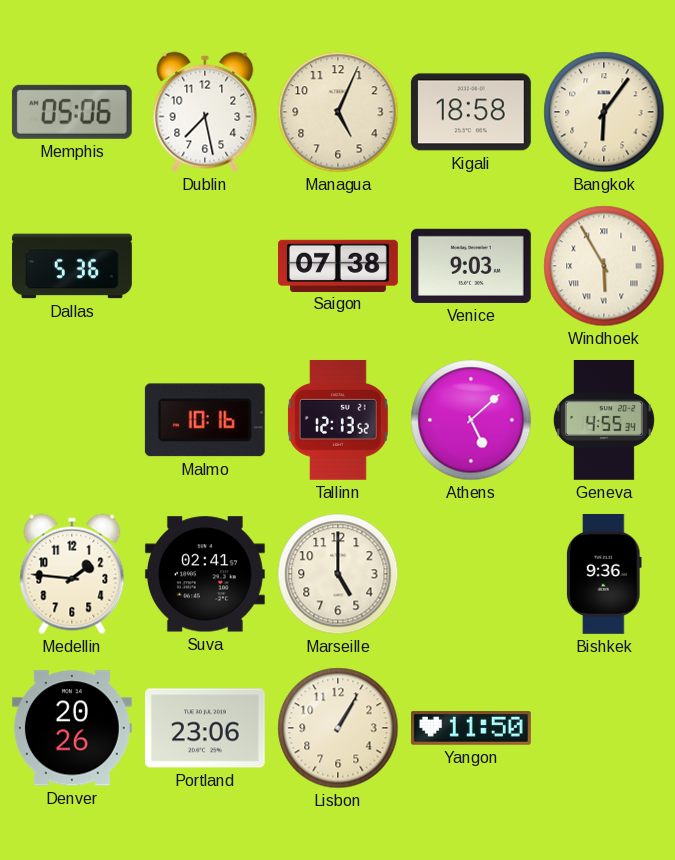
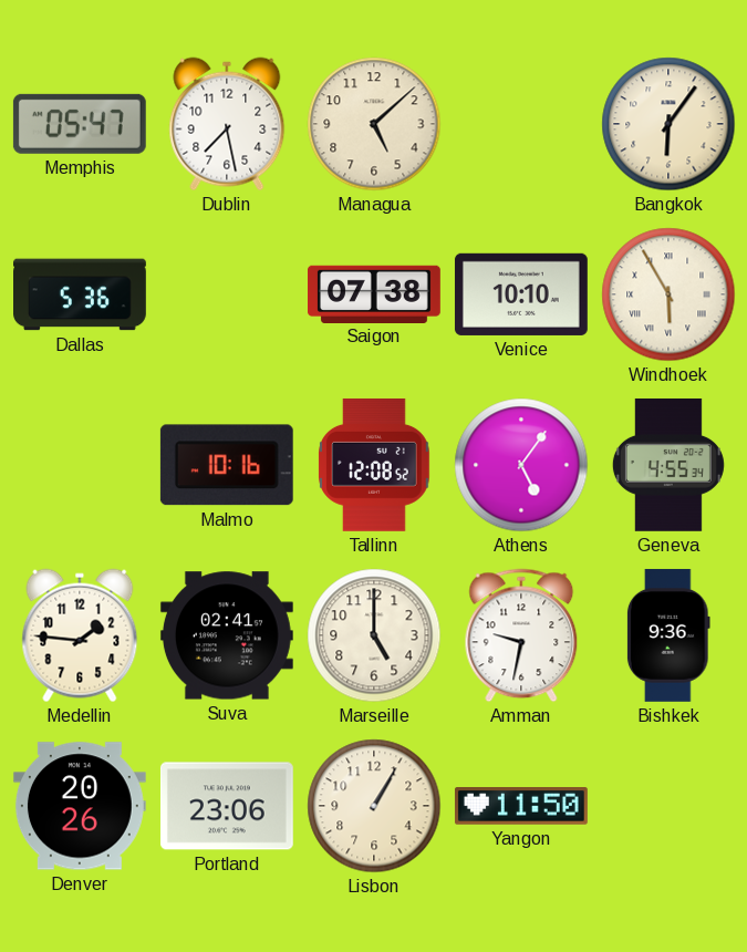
Memphis: 05:06 -> 05:47
Managua: 5:04 -> 5:08
Kigali: 18:58 -> none
Venice: 9:03 -> 10:10
Tallinn: 12:13 -> 12:08
Athens: 5:08 -> 5:06
Amman: none -> 9:32
